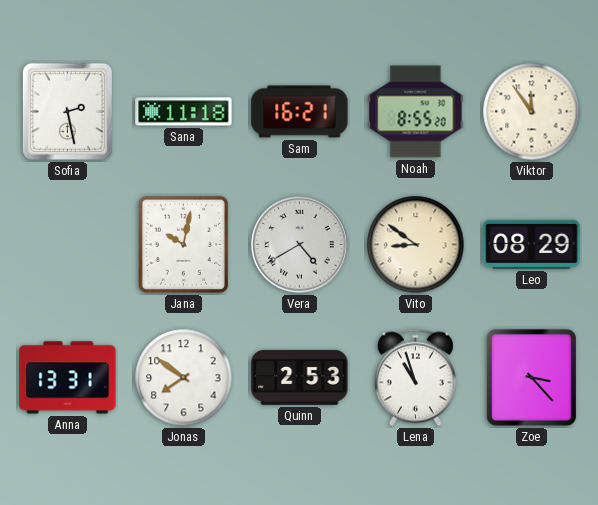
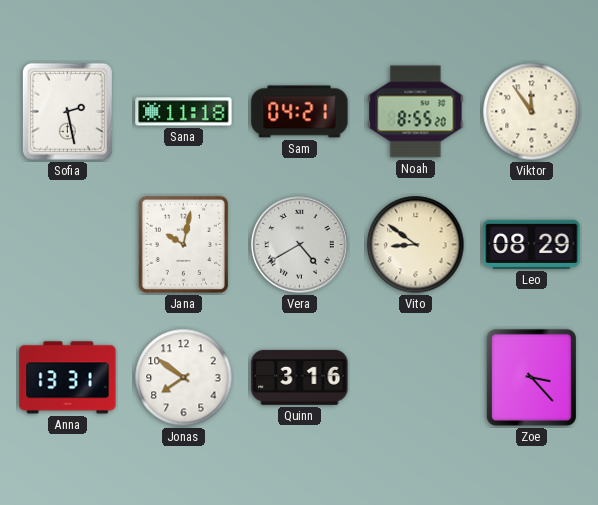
Sam: 16:21 -> 04:21
Quinn: 2:53 -> 3:16
Lena: 10:57 -> none
